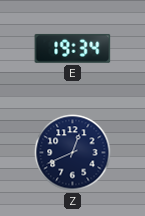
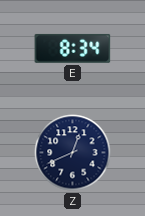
E: 19:34 -> 8:34
